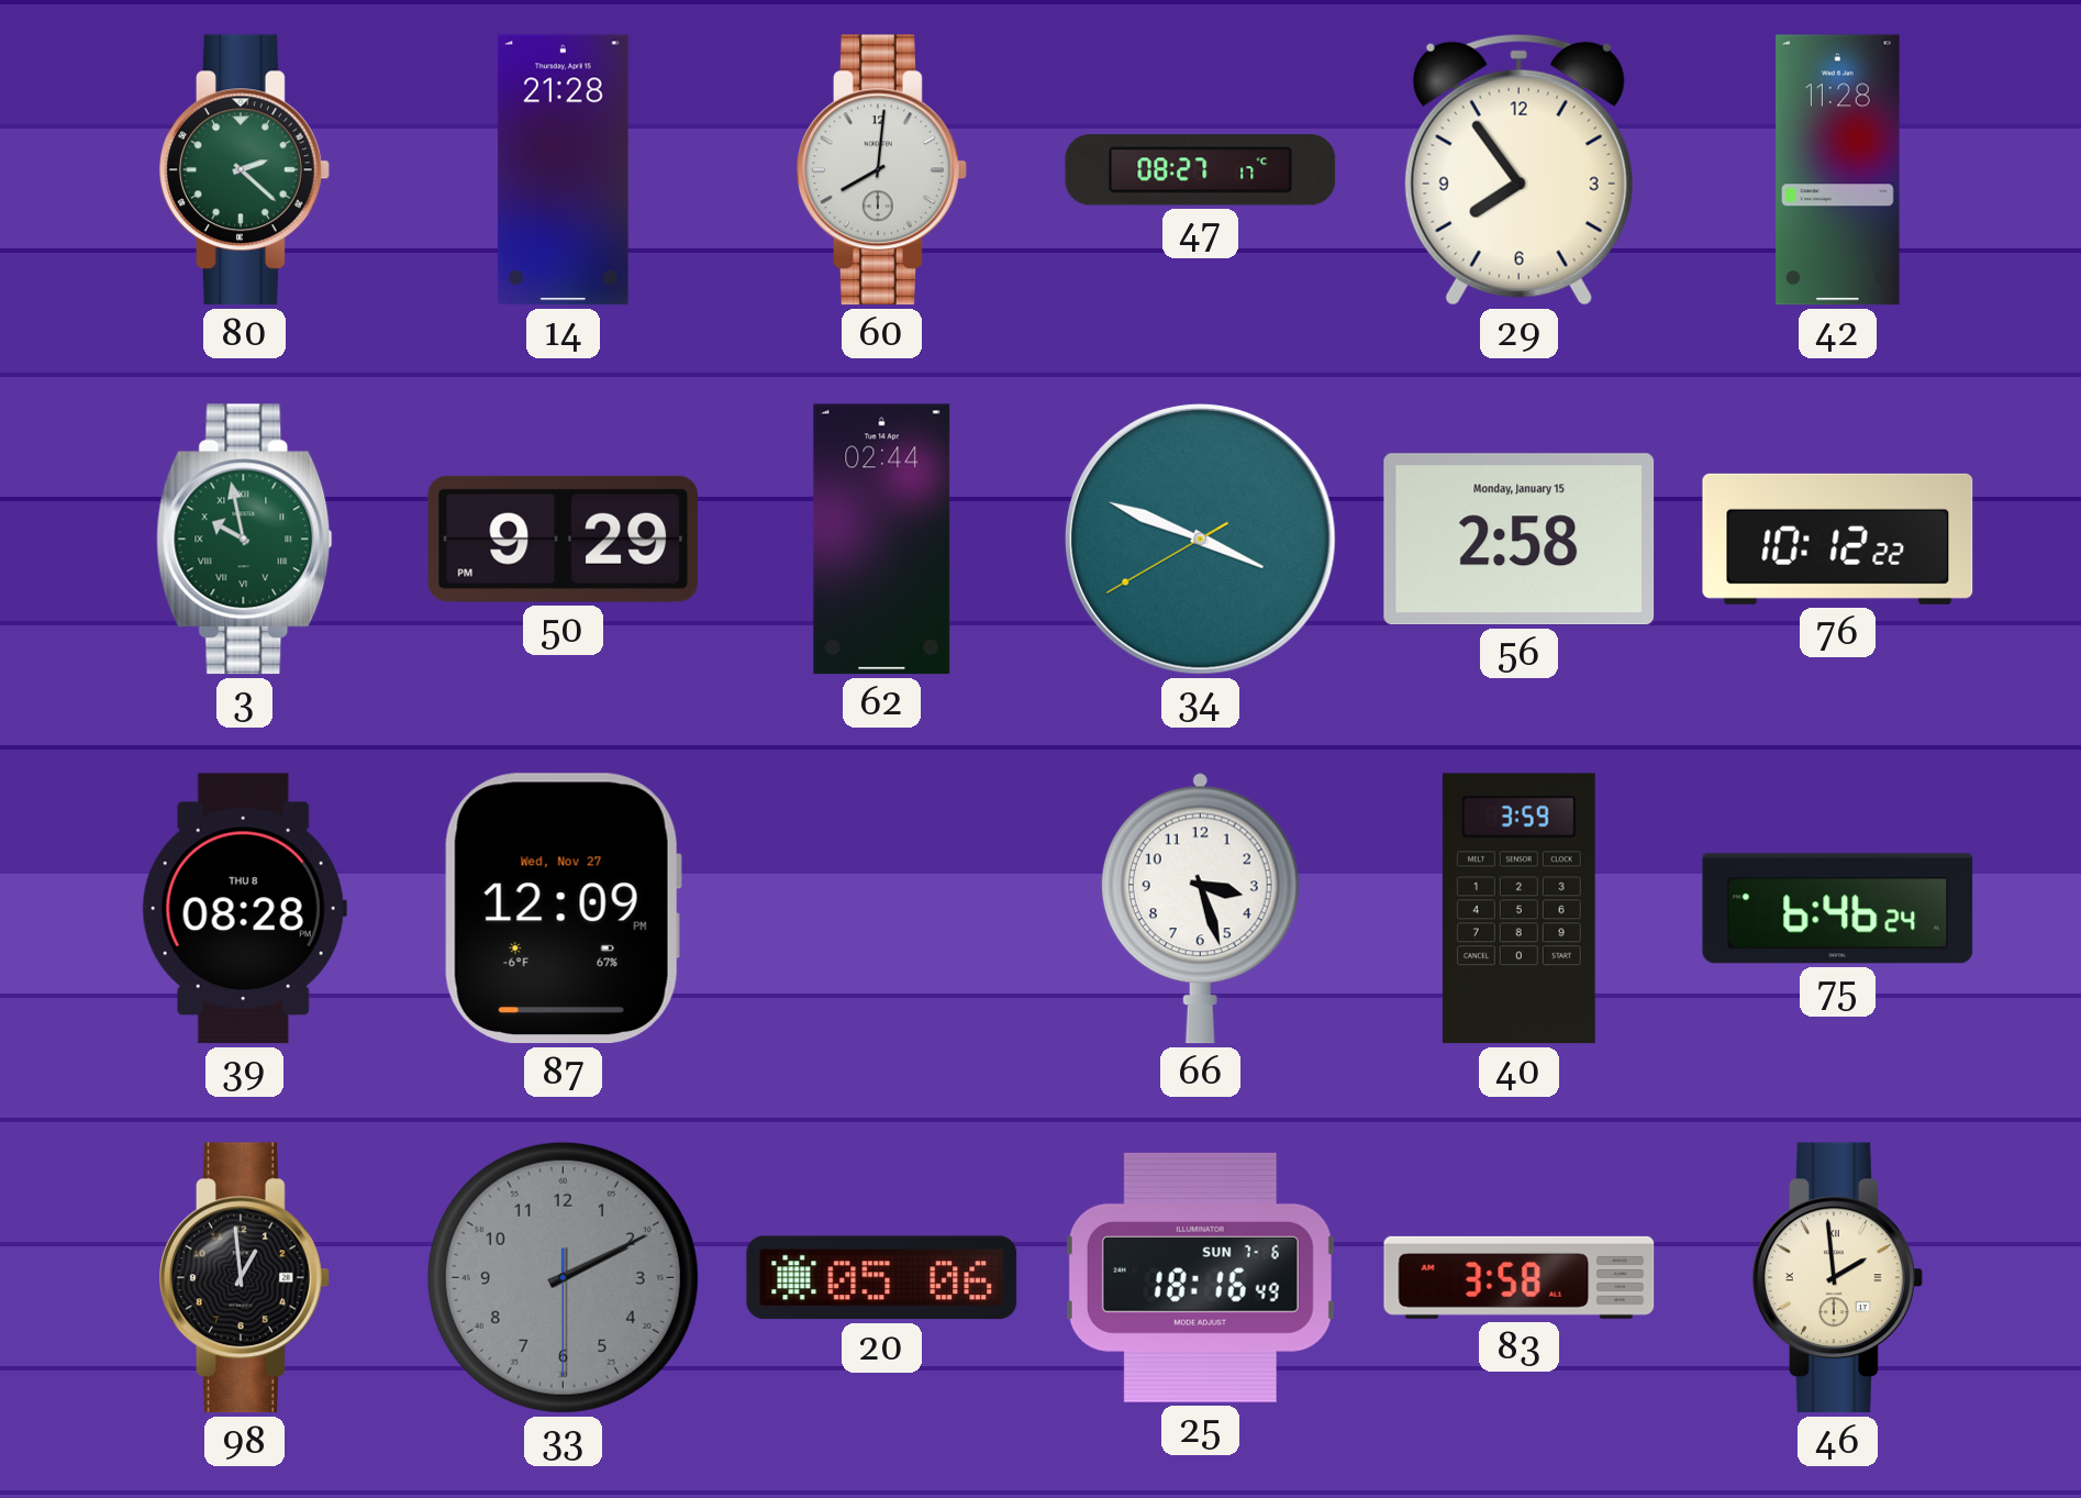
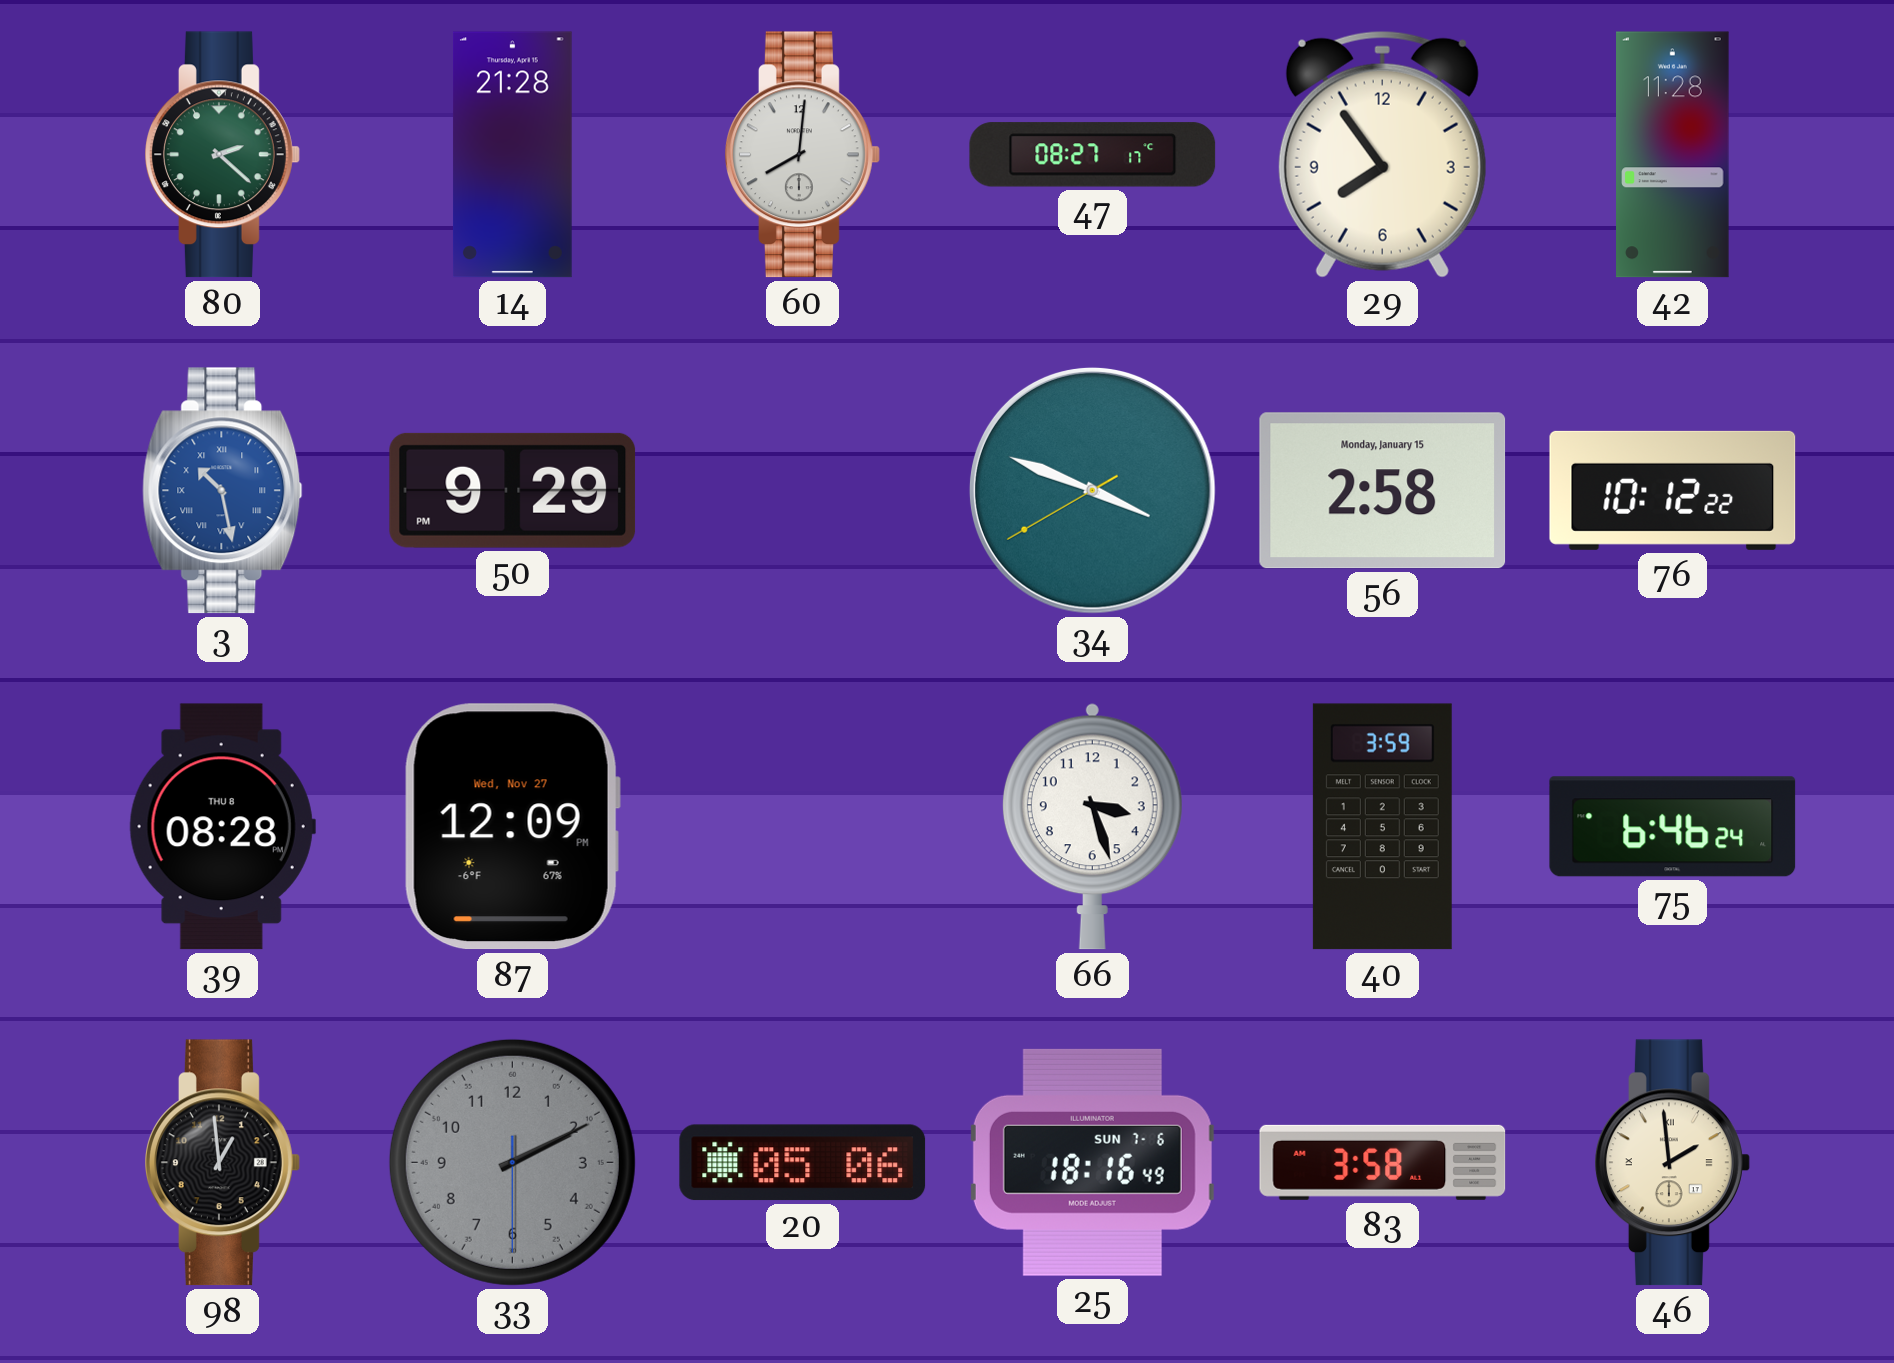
3: 9:58 -> 10:28
3 dial: green -> blue
62: 02:44 -> none
